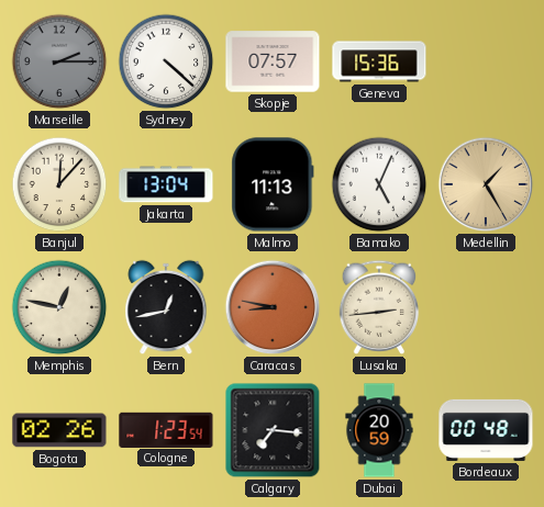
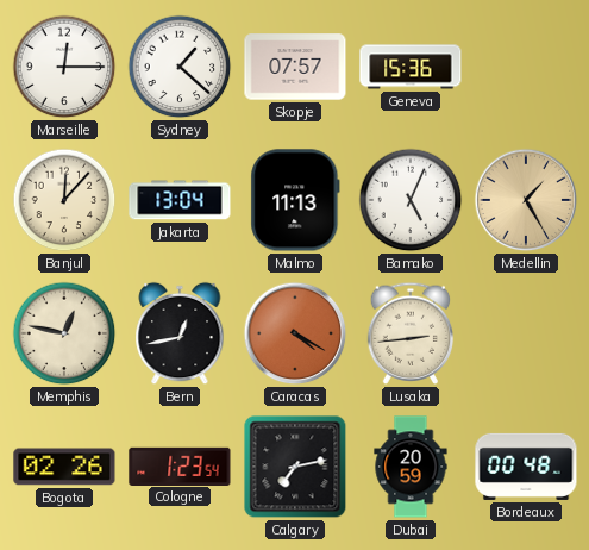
Marseille: 2:15 -> 12:15
Marseille dial: grey -> white
Sydney: 4:22 -> 1:22
Caracas: 8:47 -> 4:20
Calgary: 7:16 -> 7:13
